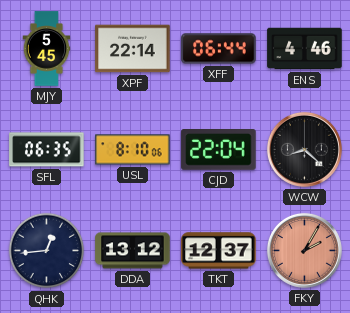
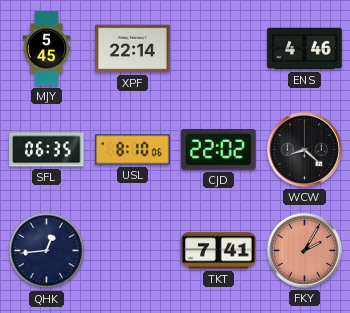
XFF: 06:44 -> none
CJD: 22:04 -> 22:02
DDA: 13:12 -> none
TKT: 12:37 -> 7:41
